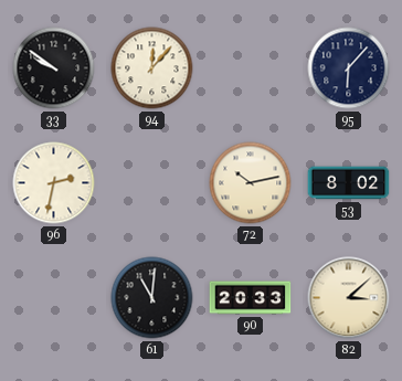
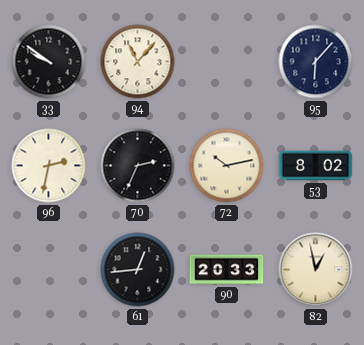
94: 12:07 -> 11:07
70: none -> 2:34
61: 11:01 -> 12:44
82: 3:08 -> 12:58
